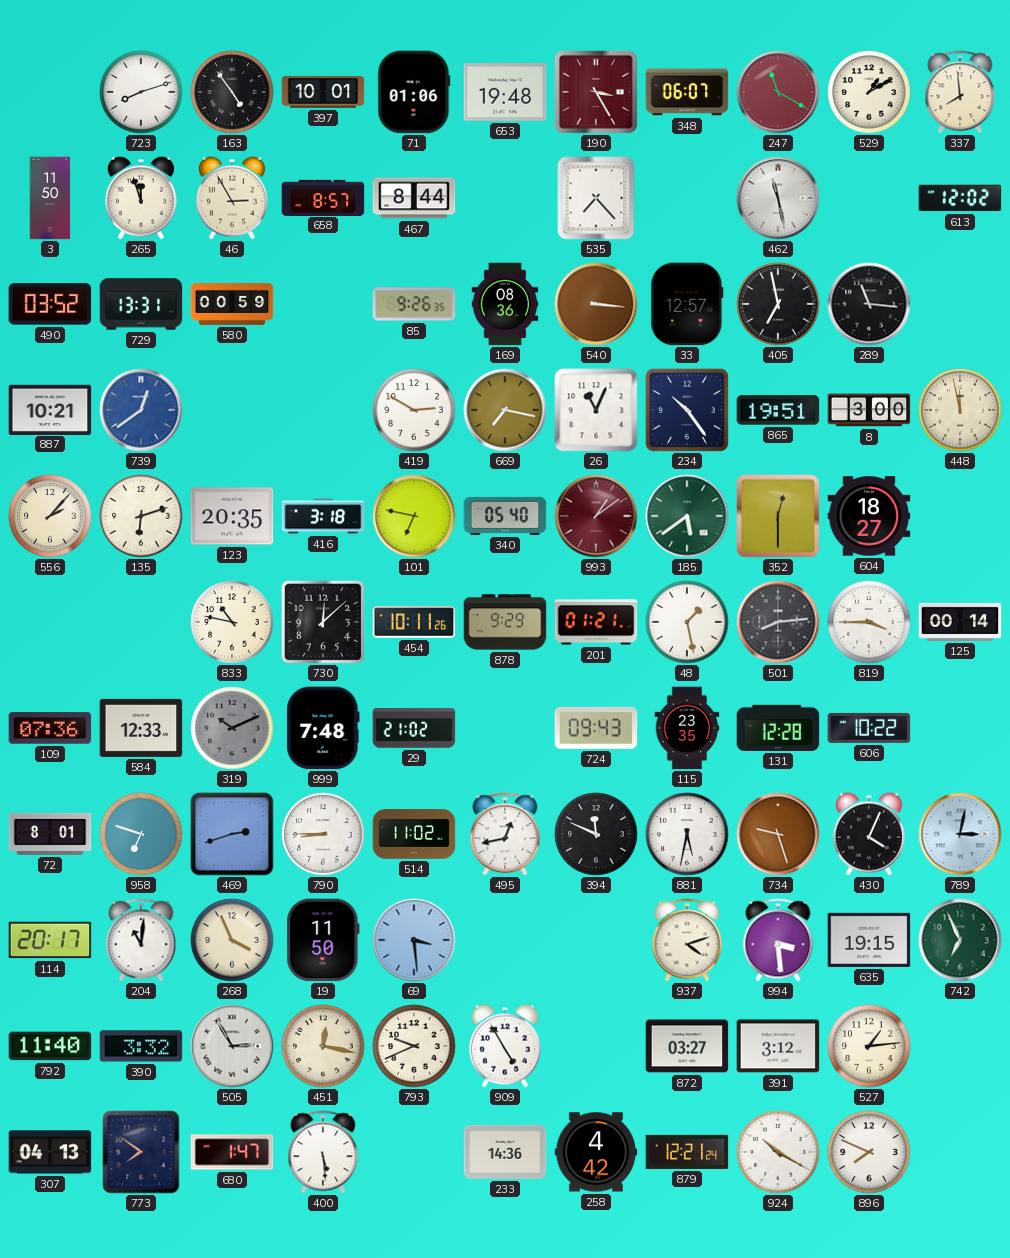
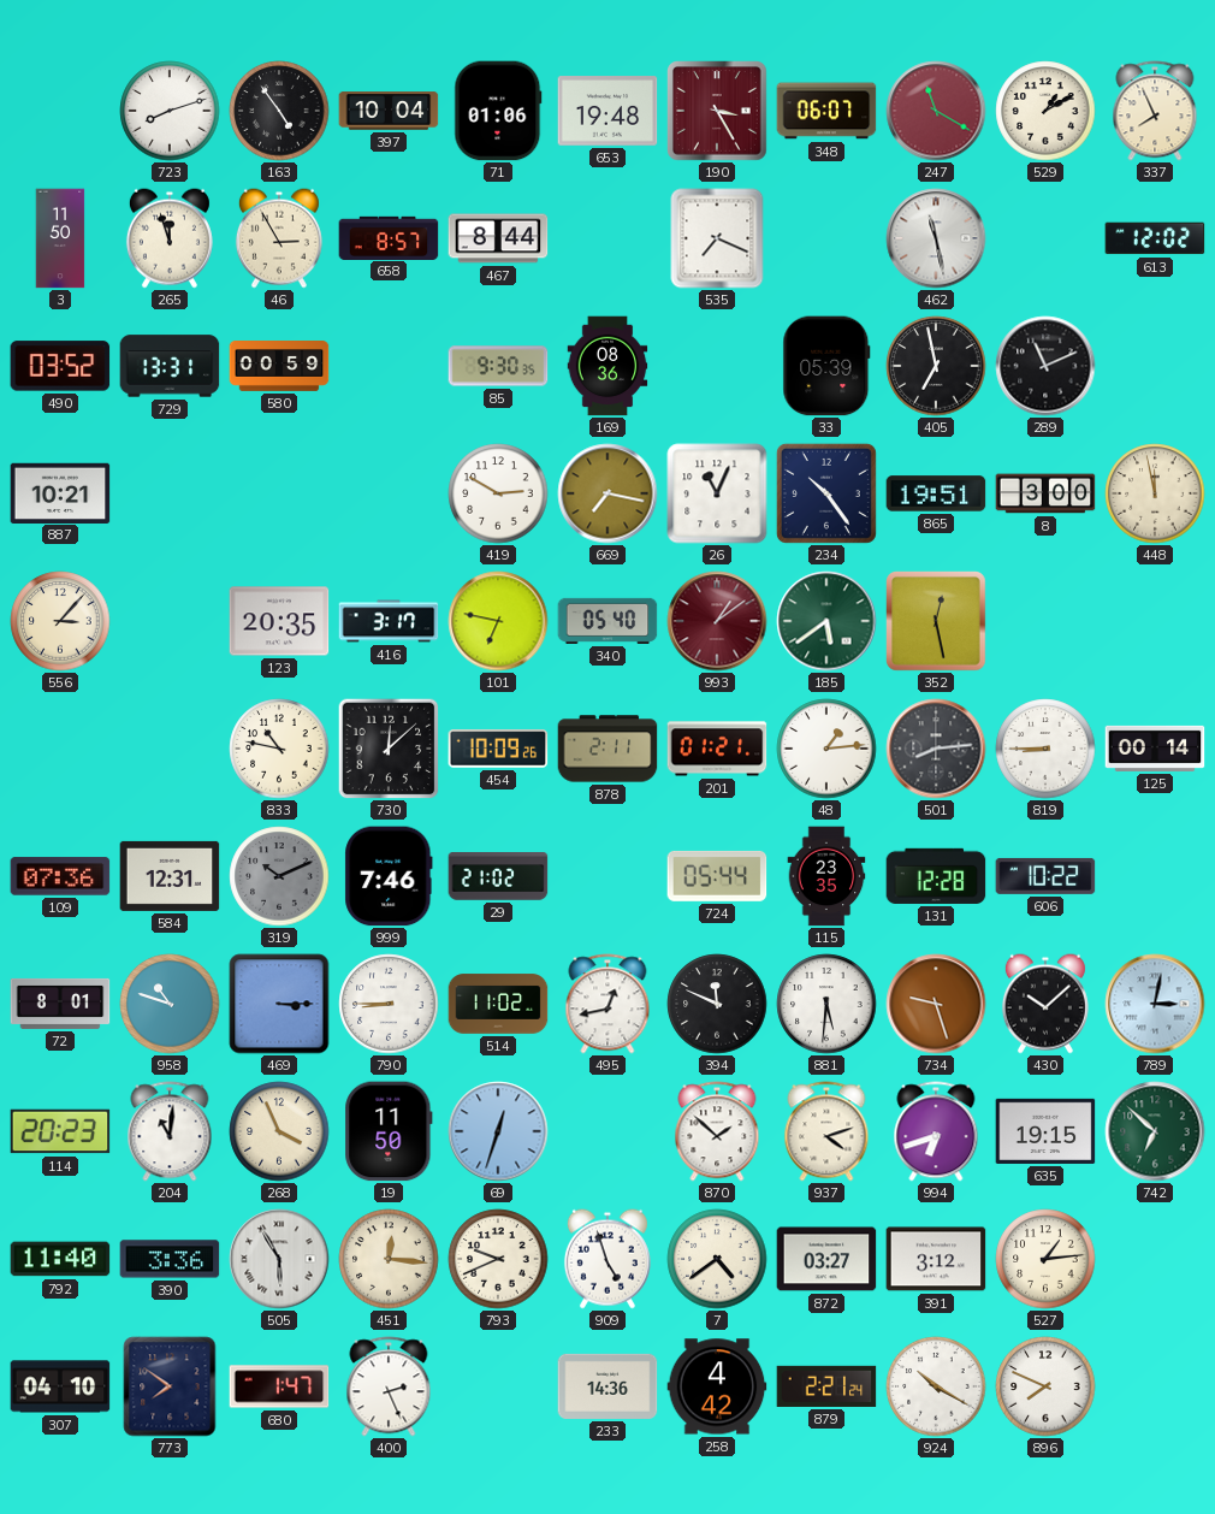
397: 10:01 -> 10:04
337: 7:59 -> 7:56
535: 7:23 -> 7:19
85: 9:26 -> 9:30
540: 3:16 -> none
33: 12:57 -> 05:39
289: 11:16 -> 11:11
739: 12:39 -> none
556: 2:07 -> 3:07
135: 6:12 -> none
416: 3:18 -> 3:17
352: 12:30 -> 12:28
604: 18:27 -> none
454: 10:11 -> 10:09
878: 9:29 -> 2:11
48: 1:28 -> 1:14
819: 3:45 -> 8:45
584: 12:33 -> 12:31
999: 7:48 -> 7:46
724: 09:43 -> 05:44
958: 6:48 -> 10:48
469: 2:42 -> 3:15
881: 5:32 -> 5:31
430: 4:04 -> 10:08
114: 20:17 -> 20:23
69: 3:29 -> 12:33
870: none -> 1:52
994: 3:29 -> 6:42
742: 6:56 -> 6:52
390: 3:32 -> 3:36
505: 2:55 -> 5:55
451: 12:17 -> 12:16
909: 4:55 -> 4:57
7: none -> 4:39
307: 04:13 -> 04:10
400: 5:29 -> 2:26
879: 12:21 -> 2:21
